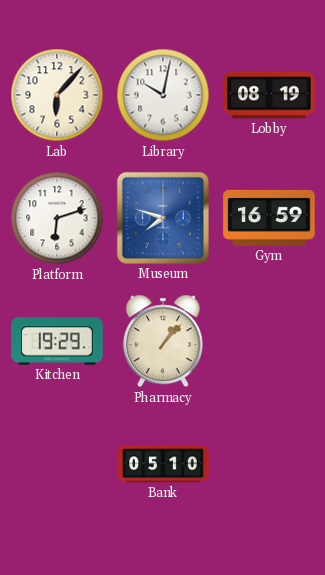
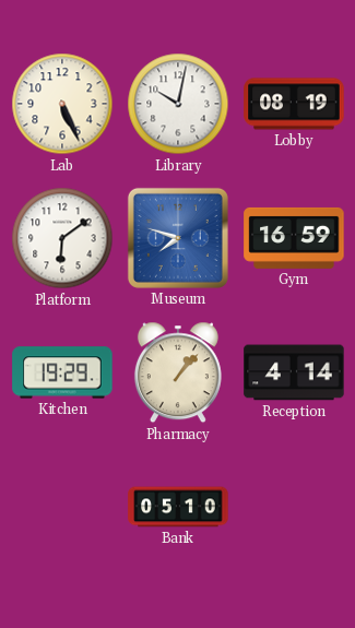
Lab: 6:07 -> 5:26
Platform: 6:12 -> 6:09
Reception: none -> 4:14
